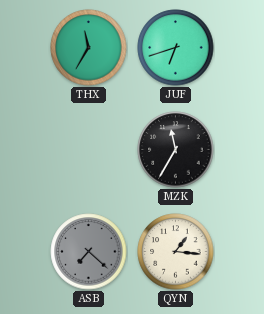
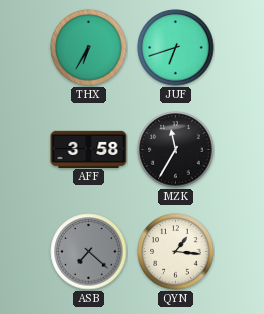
THX: 11:35 -> 6:35
AFF: none -> 3:58
